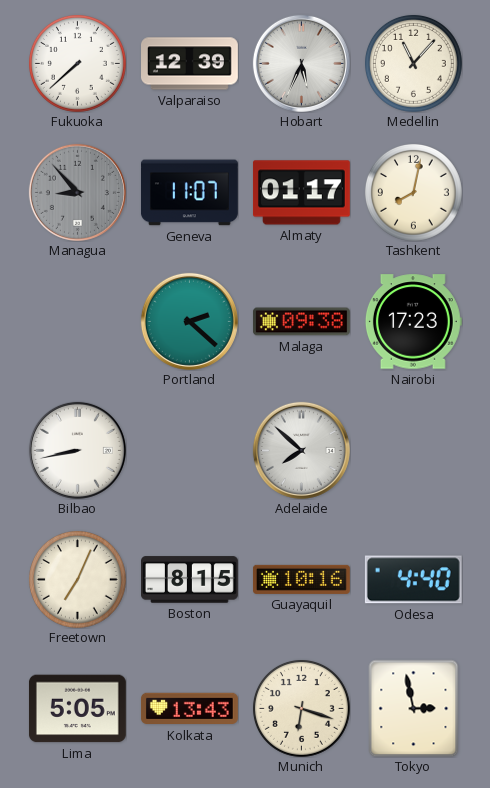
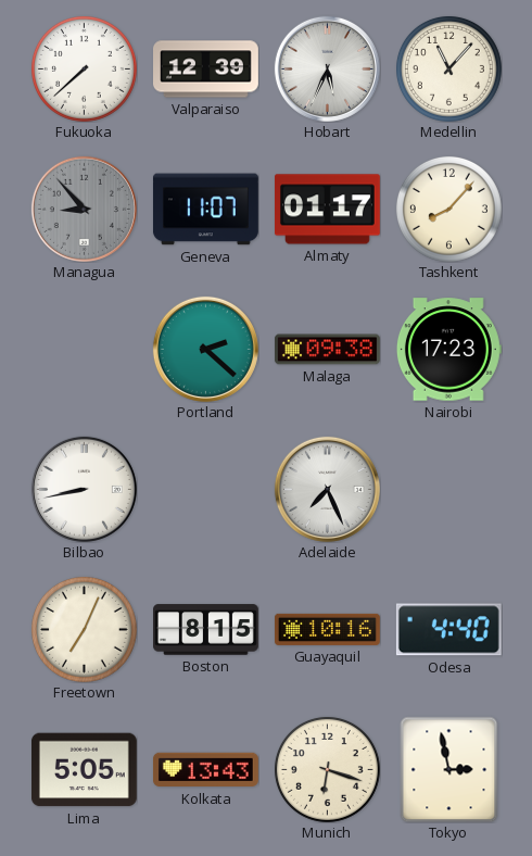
Tashkent: 8:02 -> 8:07
Adelaide: 7:52 -> 7:26
